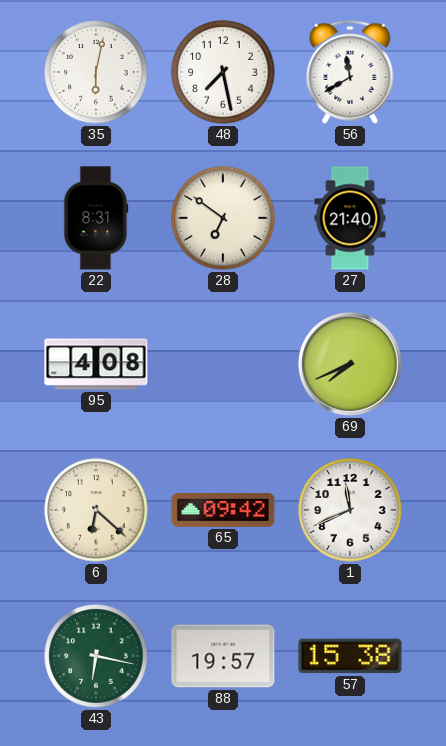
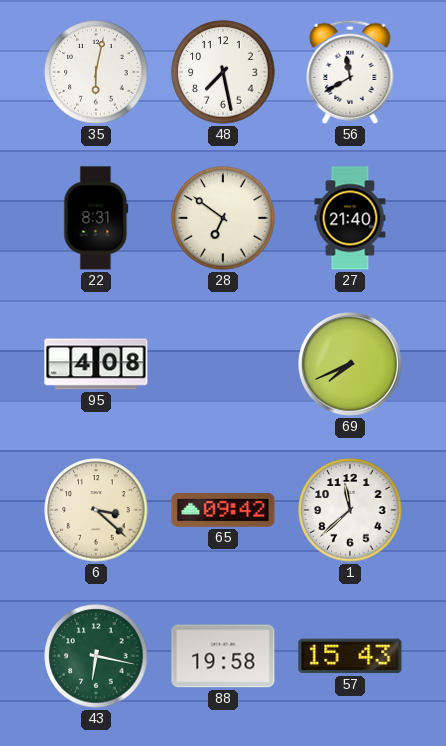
6: 6:22 -> 3:22
1: 11:41 -> 11:38
88: 19:57 -> 19:58
57: 15:38 -> 15:43
